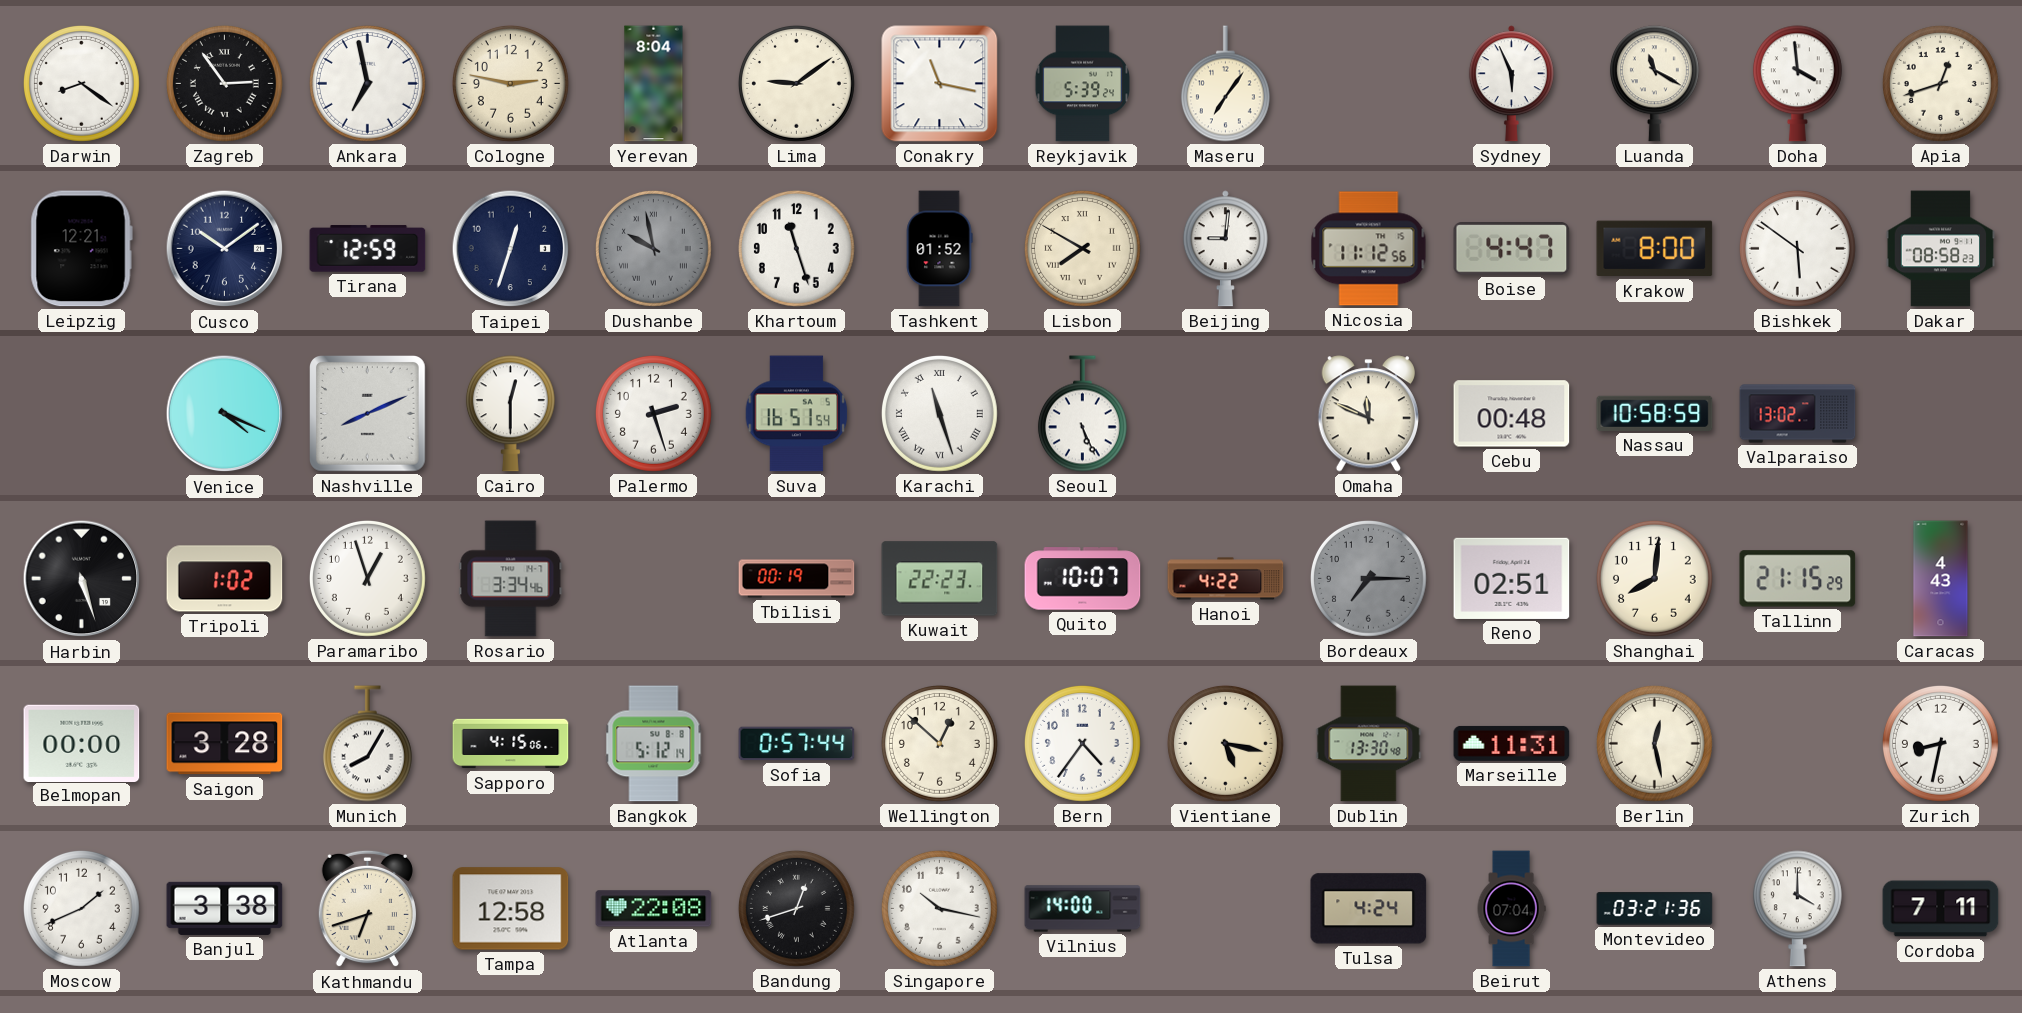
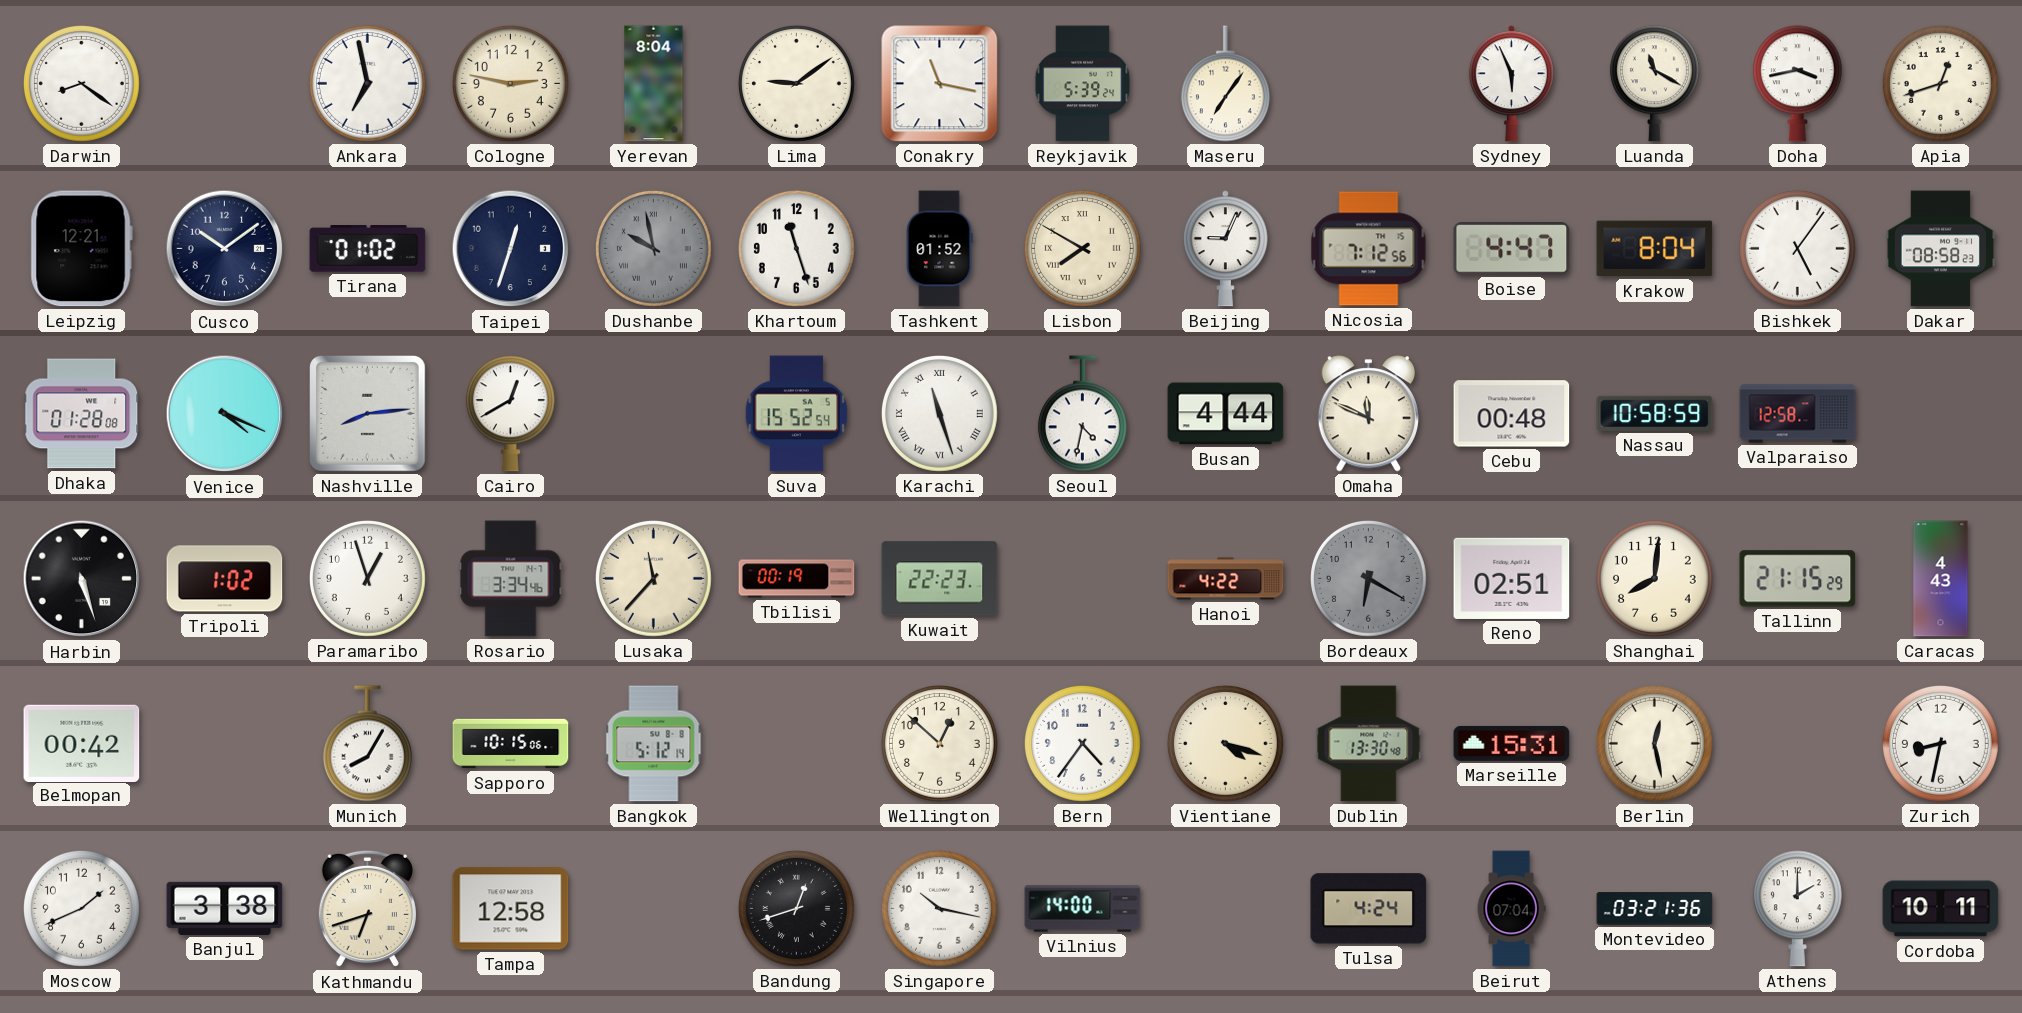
Zagreb: 2:54 -> none
Doha: 3:59 -> 3:43
Tirana: 12:59 -> 01:02
Beijing: 9:01 -> 9:04
Nicosia: 11:12 -> 7:12
Krakow: 8:00 -> 8:04
Bishkek: 5:51 -> 5:06
Dhaka: none -> 01:28
Nashville: 8:11 -> 8:14
Cairo: 12:30 -> 12:40
Palermo: 2:27 -> none
Suva: 16:51 -> 15:52
Seoul: 5:26 -> 4:32
Busan: none -> 4:44
Valparaiso: 13:02 -> 12:58
Lusaka: none -> 11:37
Quito: 10:07 -> none
Bordeaux: 7:15 -> 6:20
Belmopan: 00:00 -> 00:42
Saigon: 3:28 -> none
Sapporo: 4:15 -> 10:15
Sofia: 0:57 -> none
Vientiane: 5:17 -> 4:18
Marseille: 11:31 -> 15:31
Atlanta: 22:08 -> none
Athens: 4:00 -> 2:00
Cordoba: 7:11 -> 10:11
